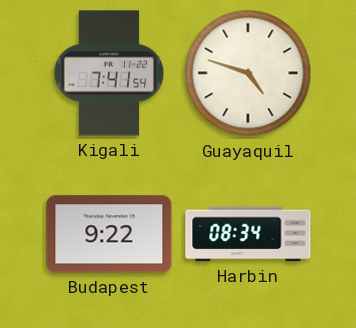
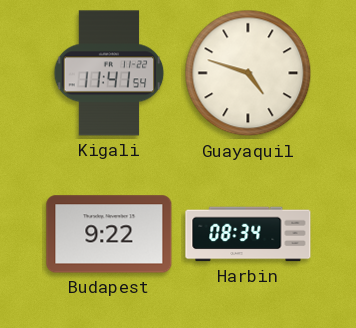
Kigali: 7:41 -> 11:41
